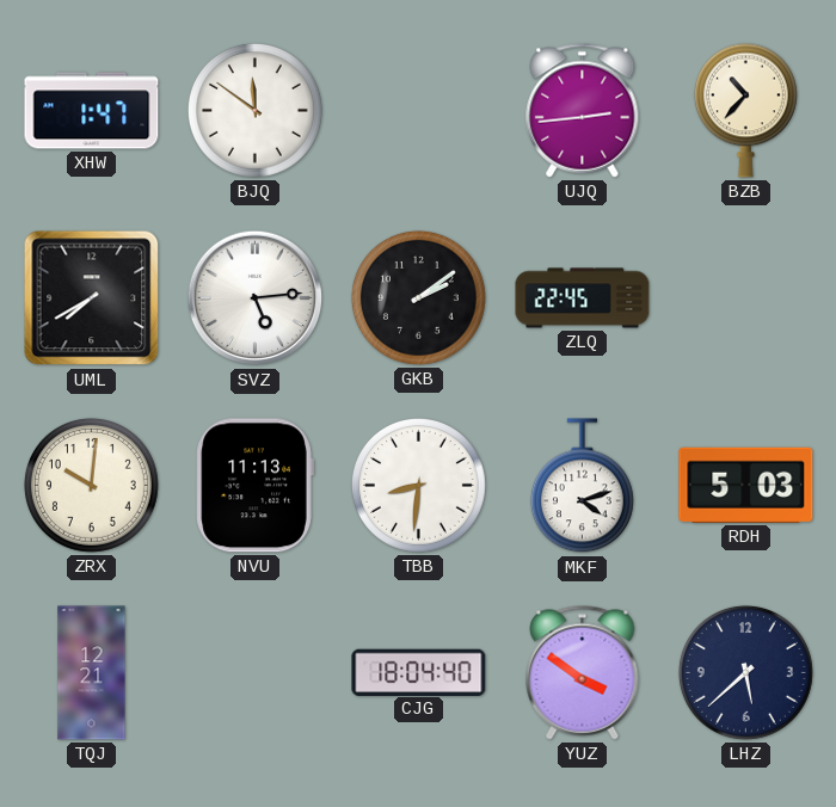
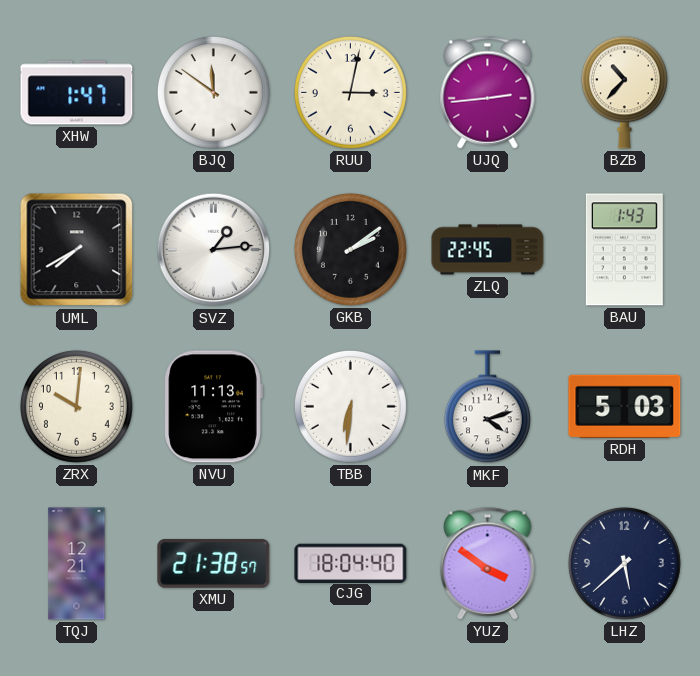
RUU: none -> 3:02
SVZ: 5:14 -> 1:14
BAU: none -> 1:43
TBB: 8:31 -> 6:31
XMU: none -> 21:38
